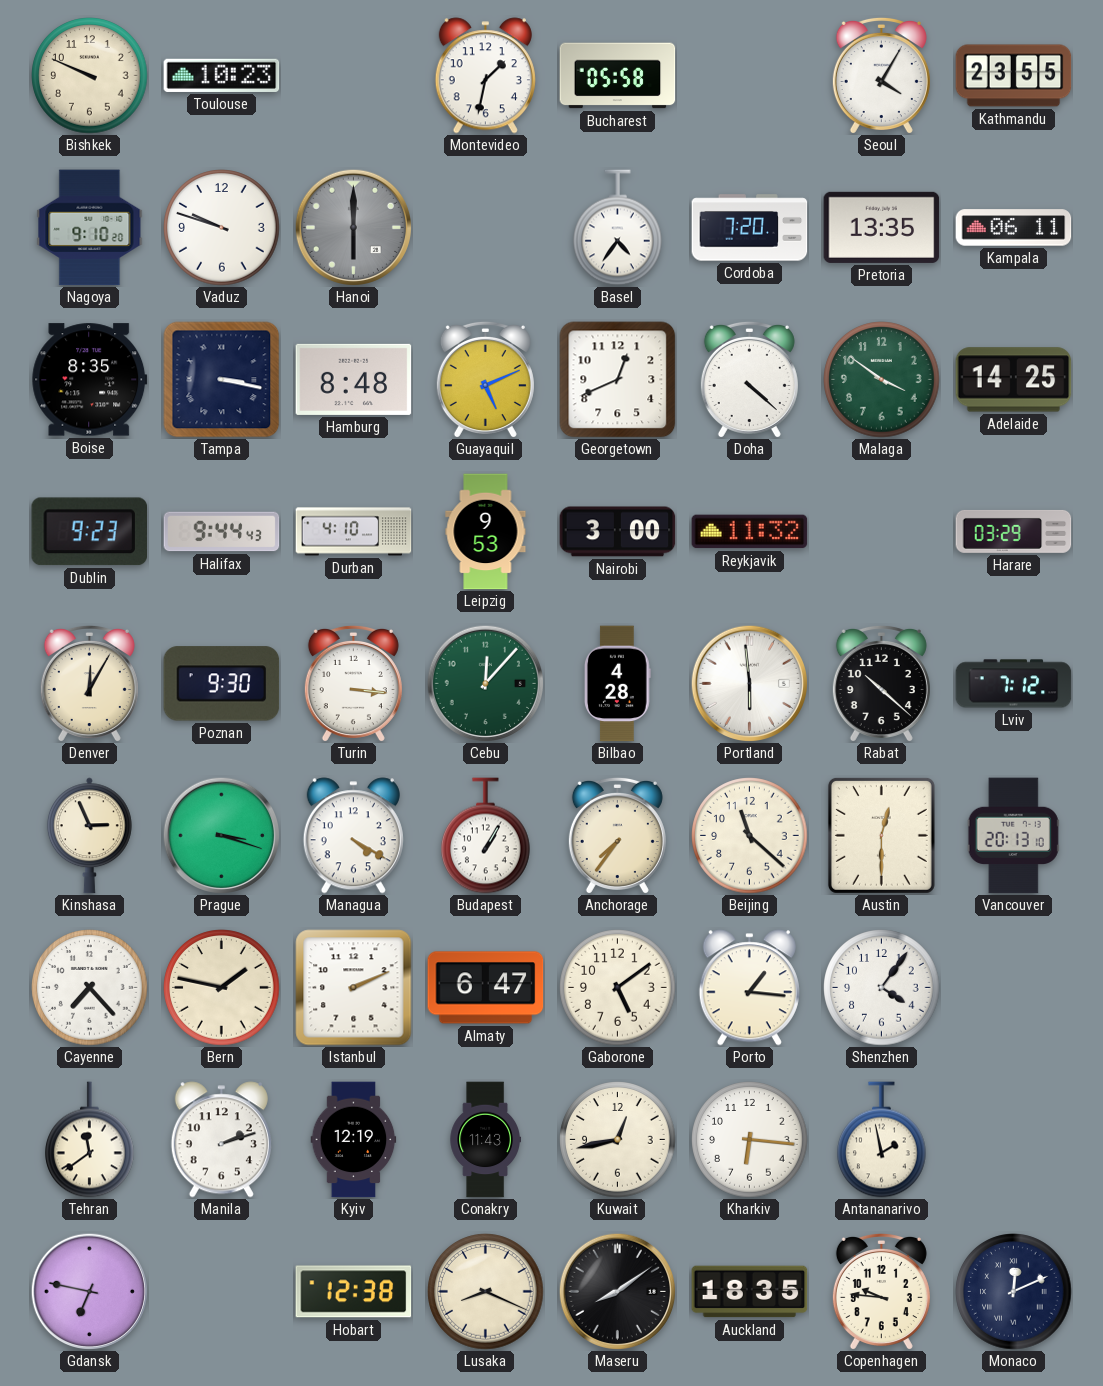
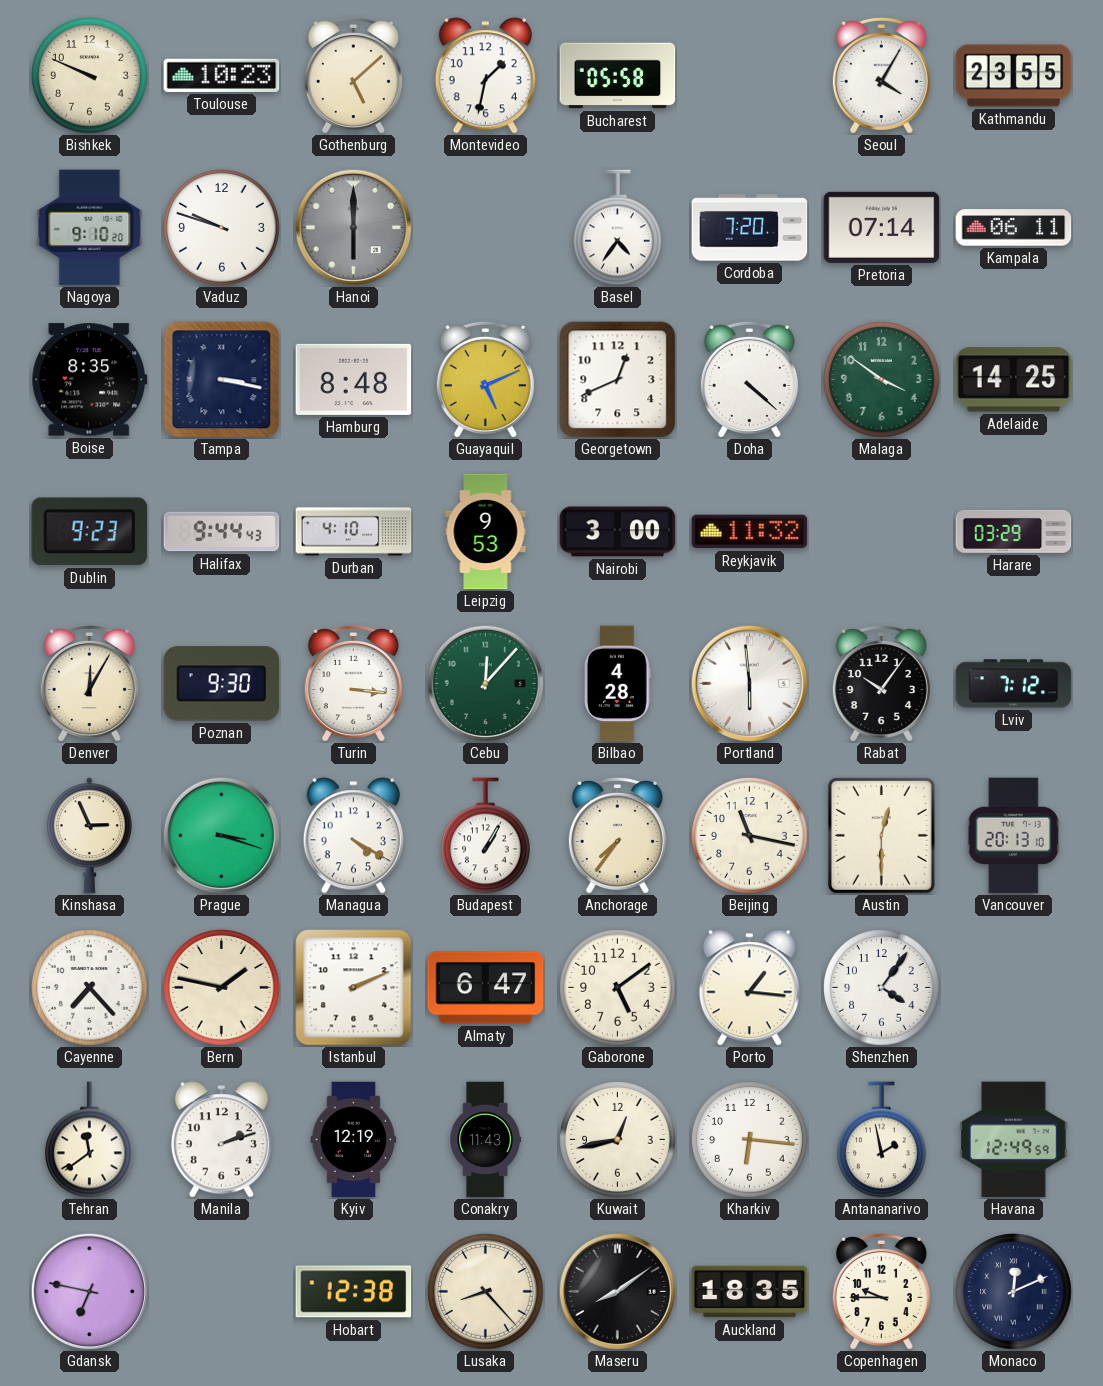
Gothenburg: none -> 5:08
Pretoria: 13:35 -> 07:14
Rabat: 10:22 -> 10:06
Beijing: 11:22 -> 11:17
Havana: none -> 12:49
Lusaka: 8:19 -> 8:23
Copenhagen: 9:46 -> 9:45
